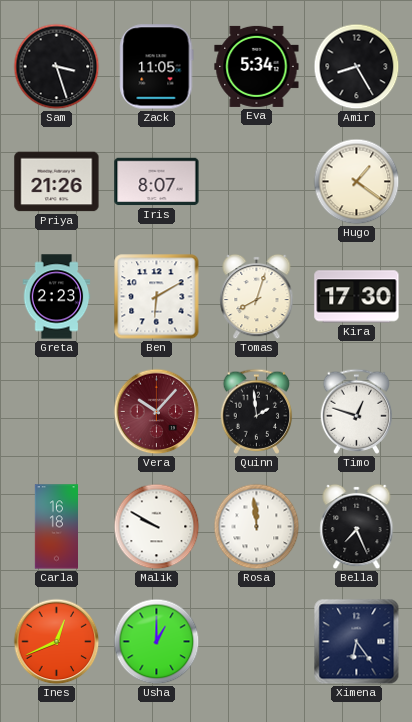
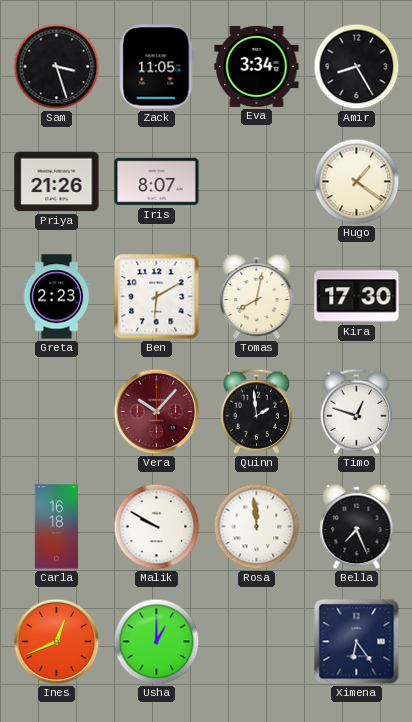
Eva: 5:34 -> 3:34
Tomas: 8:03 -> 8:02
